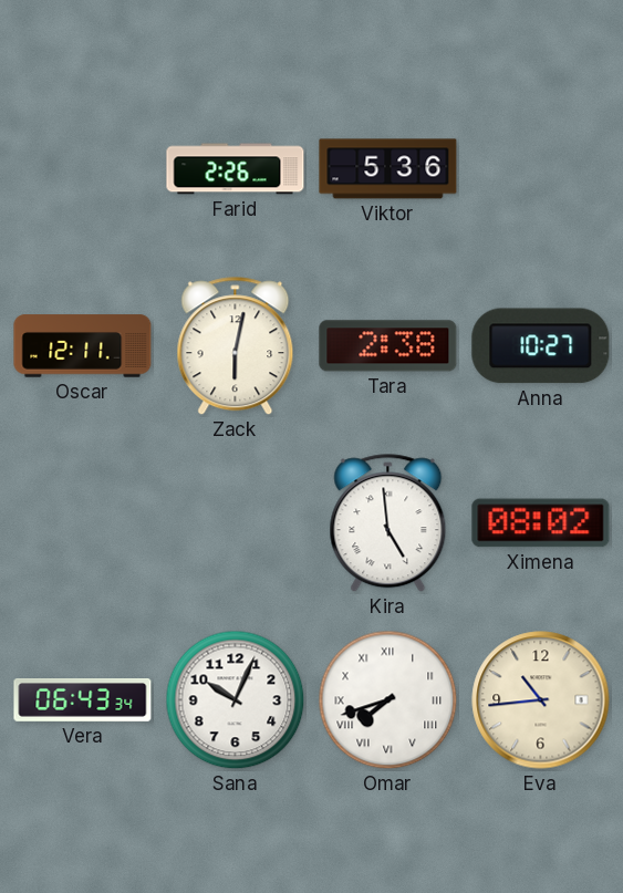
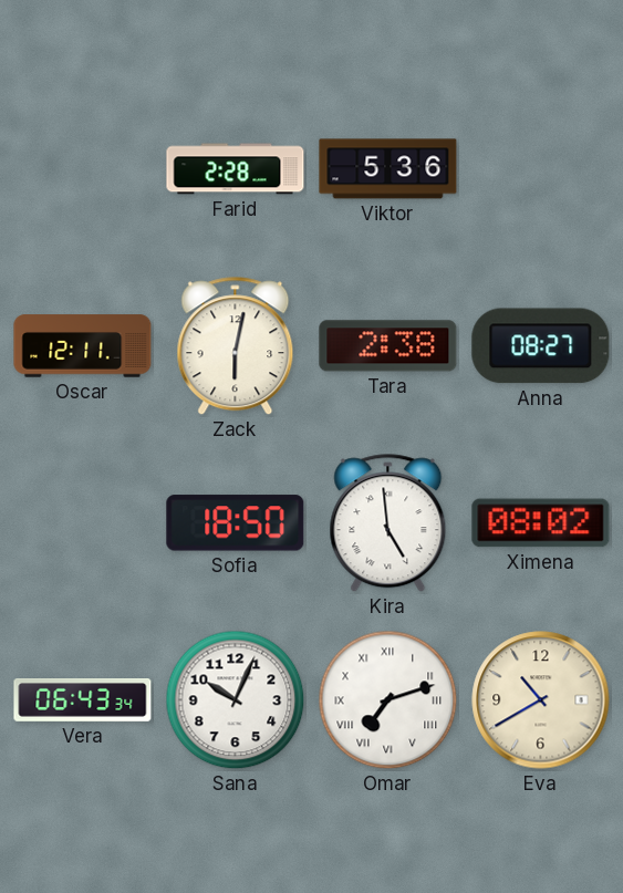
Farid: 2:26 -> 2:28
Anna: 10:27 -> 08:27
Sofia: none -> 18:50
Omar: 7:42 -> 7:12
Eva: 10:44 -> 10:40
